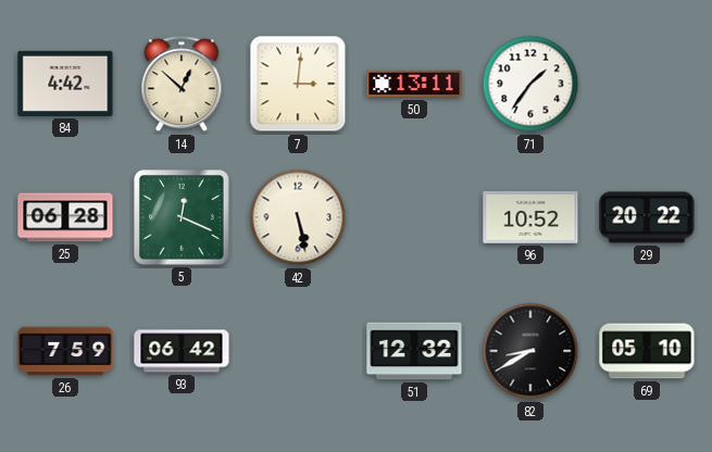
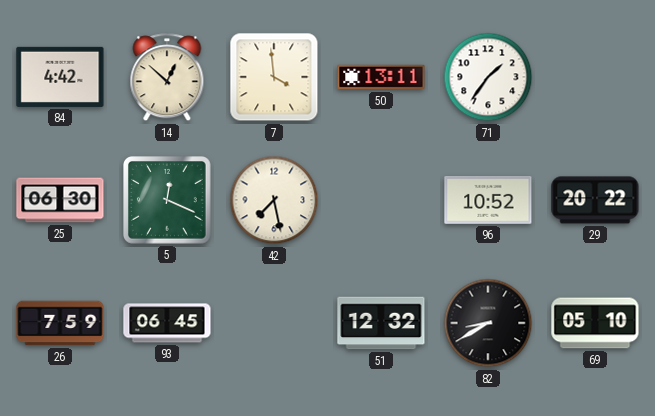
7: 3:01 -> 3:59
25: 06:28 -> 06:30
42: 5:28 -> 7:28
93: 06:42 -> 06:45
